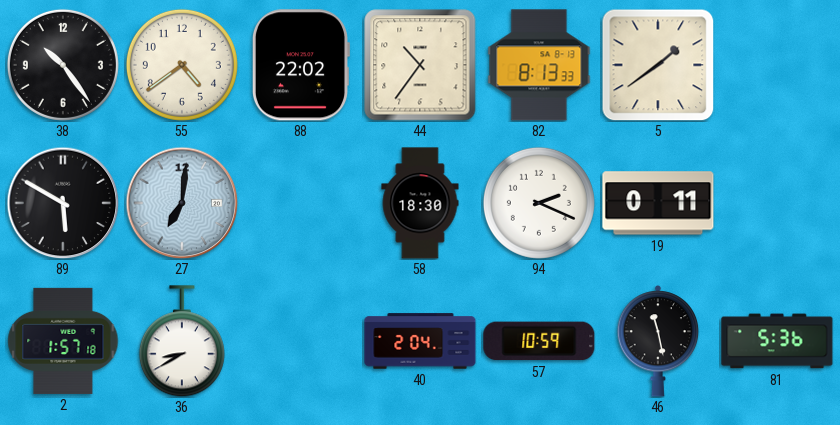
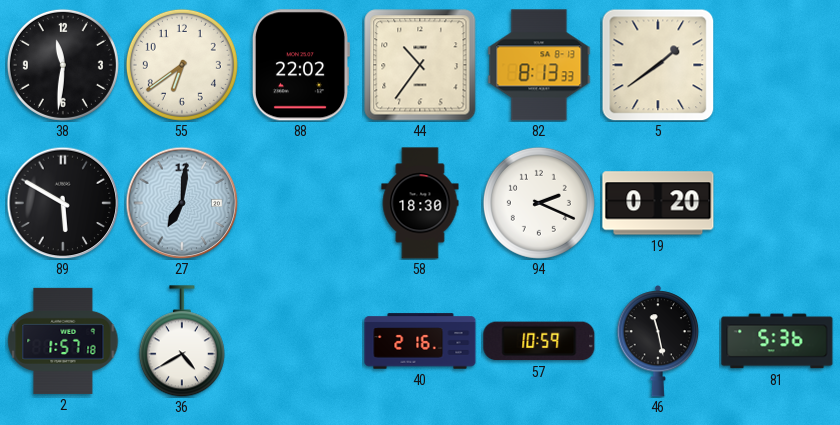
38: 10:24 -> 11:31
55: 4:39 -> 6:39
19: 0:11 -> 0:20
36: 8:40 -> 4:40
40: 2:04 -> 2:16
